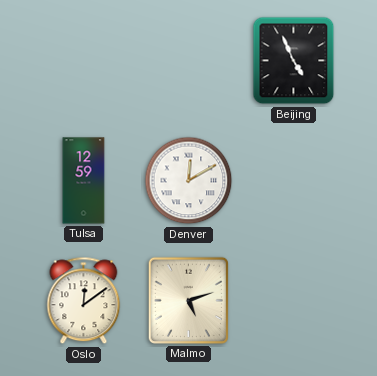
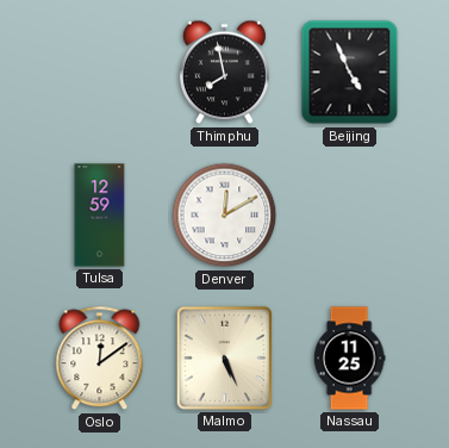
Thimphu: none -> 7:58
Malmo: 5:12 -> 5:26
Nassau: none -> 11:25
